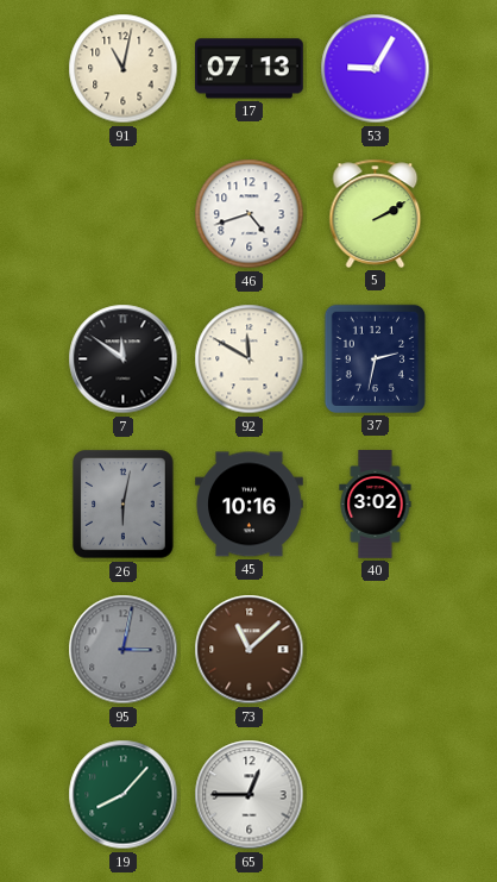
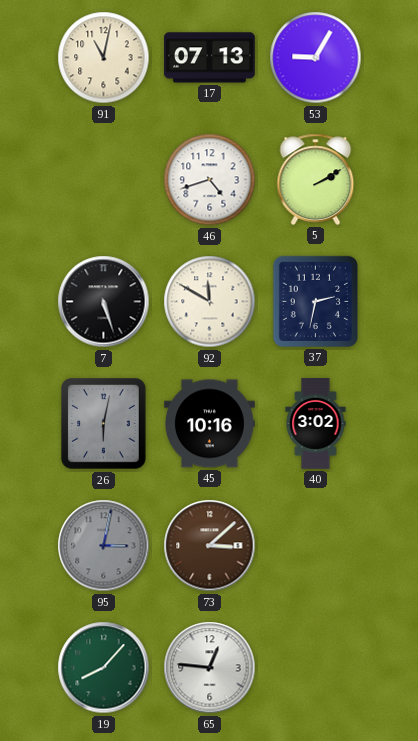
7: 11:51 -> 5:27
73: 11:08 -> 3:08
65: 12:45 -> 12:46
